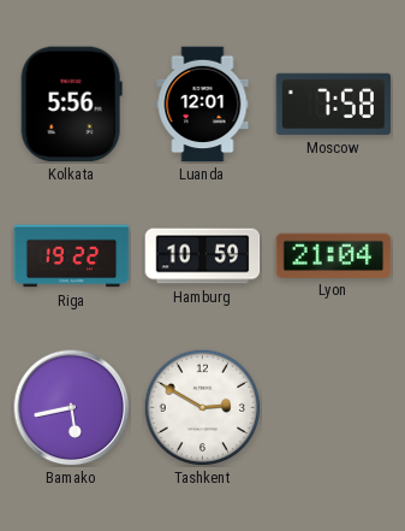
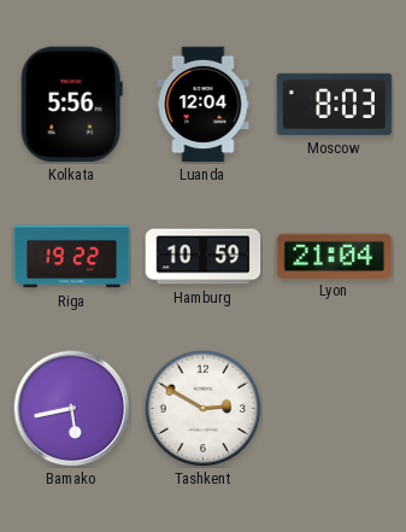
Luanda: 12:01 -> 12:04
Moscow: 7:58 -> 8:03
